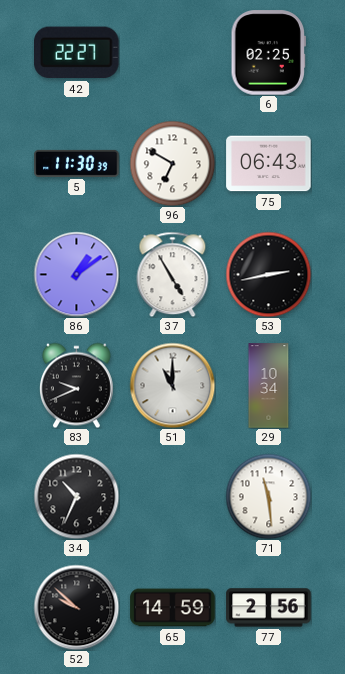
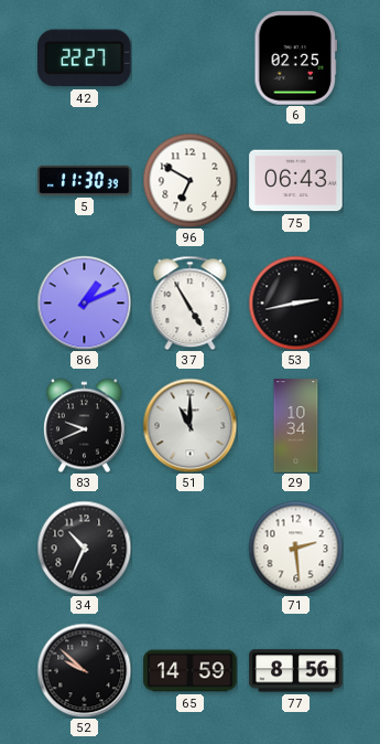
86: 1:09 -> 1:11
71: 11:29 -> 2:29
77: 2:56 -> 8:56
